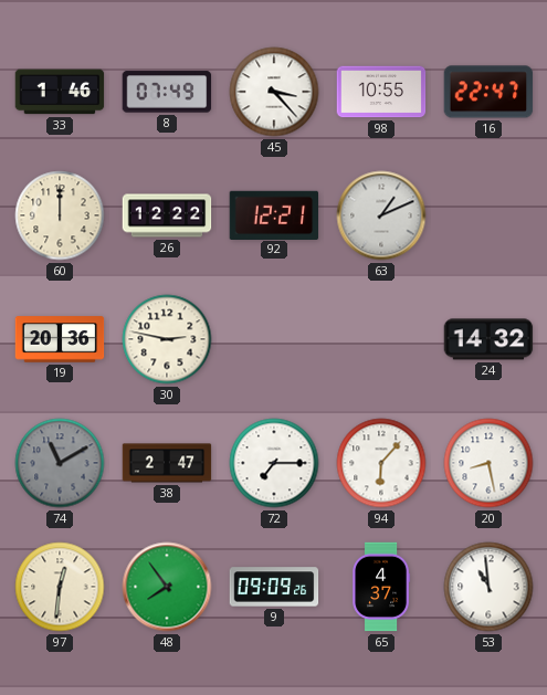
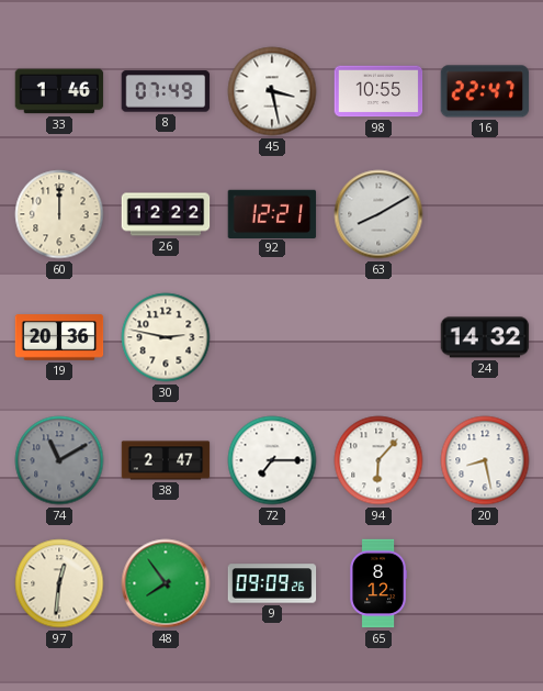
45: 3:23 -> 3:28
63: 1:11 -> 8:10
65: 4:37 -> 8:12
53: 10:59 -> none
